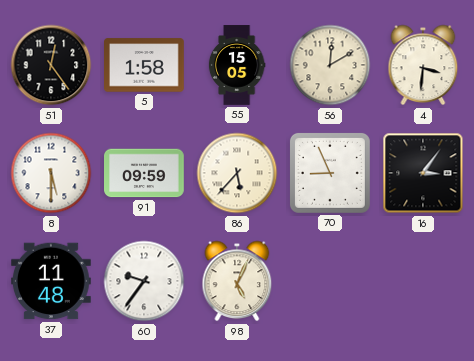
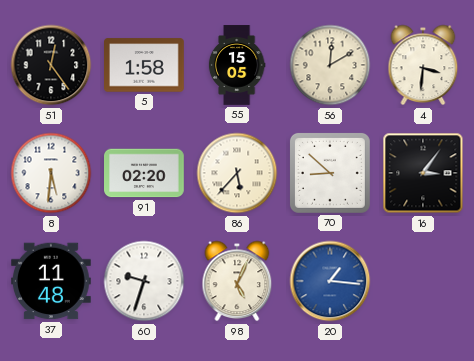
8: 5:30 -> 5:31
91: 09:59 -> 02:20
70: 8:56 -> 8:52
60: 9:36 -> 9:33
20: none -> 1:16
